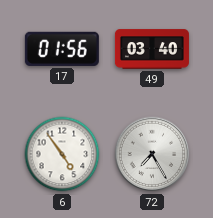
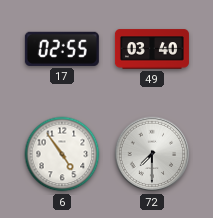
17: 01:56 -> 02:55
72: 7:25 -> 7:30
